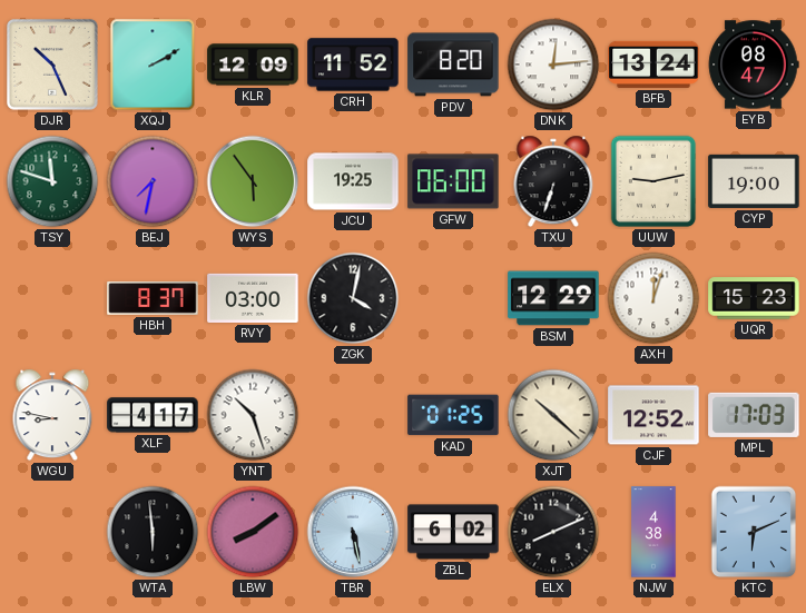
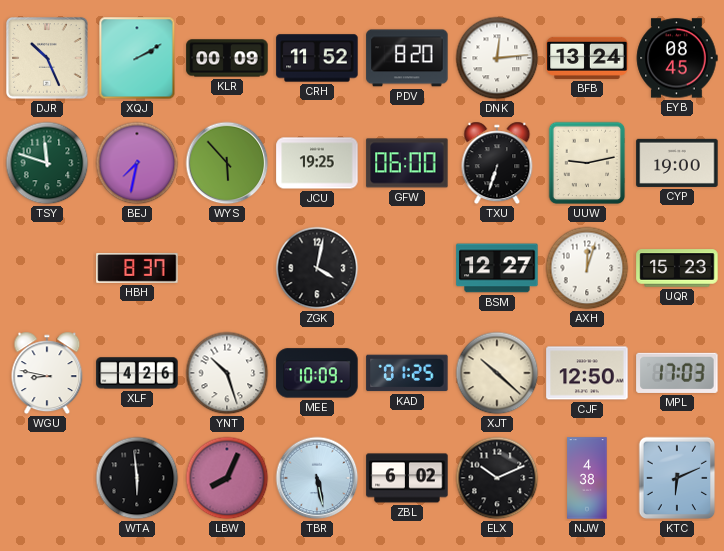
KLR: 12:09 -> 00:09
EYB: 08:47 -> 08:45
WYS: 5:54 -> 5:53
RVY: 03:00 -> none
BSM: 12:29 -> 12:27
XLF: 4:17 -> 4:26
MEE: none -> 10:09
CJF: 12:52 -> 12:50
LBW: 8:09 -> 8:04
ELX: 8:11 -> 10:11
